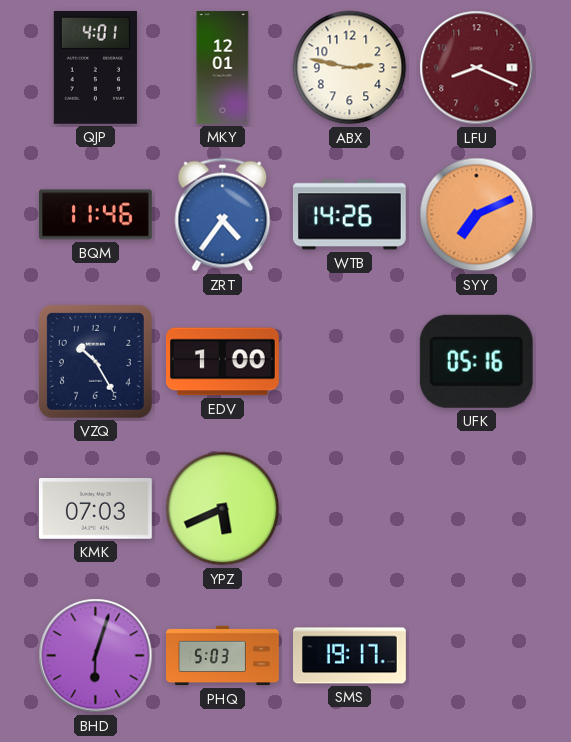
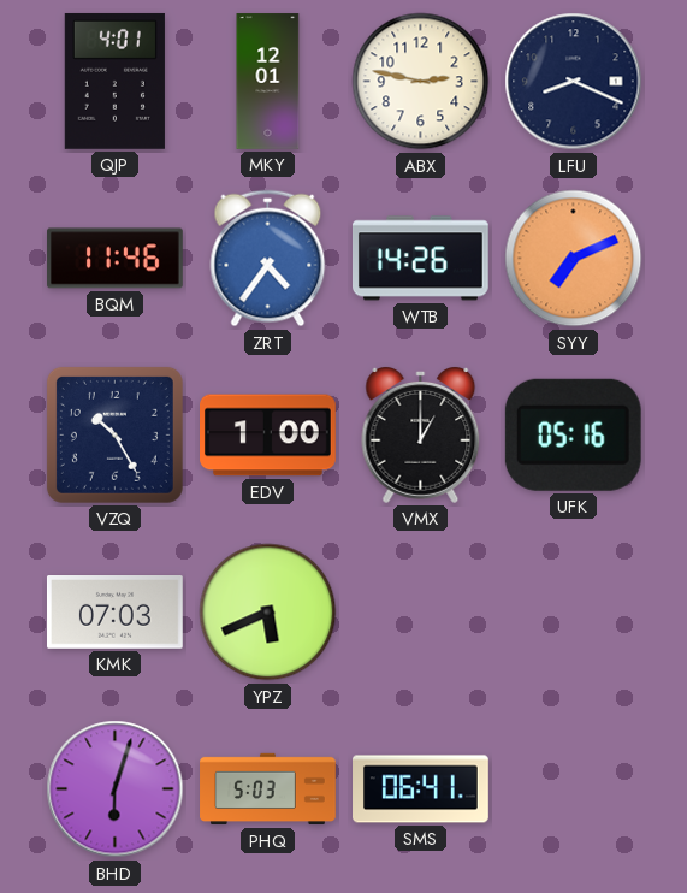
LFU dial: burgundy -> navy
VMX: none -> 1:00
SMS: 19:17 -> 06:41
